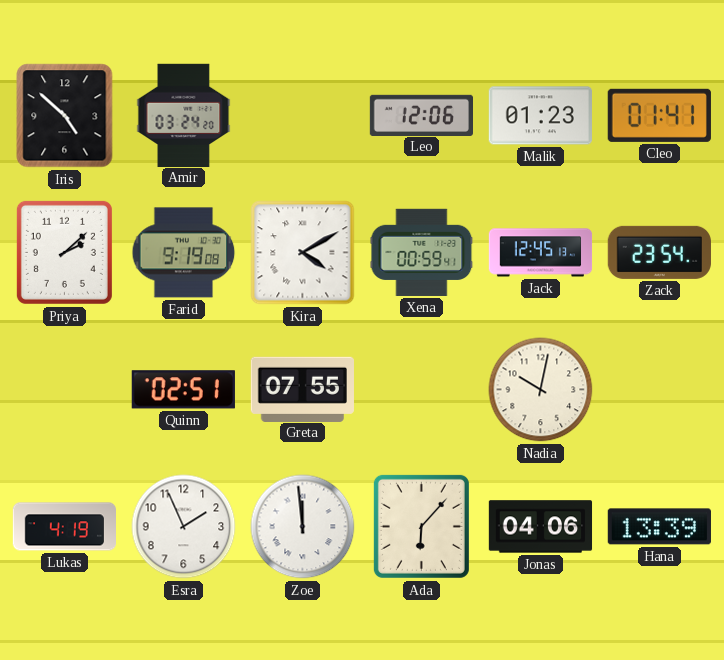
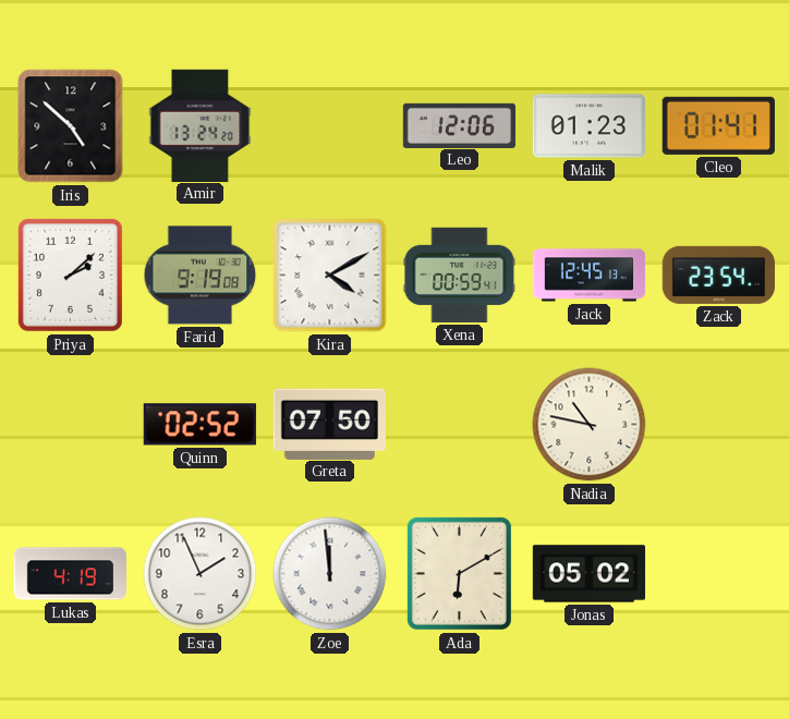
Amir: 03:24 -> 13:24
Quinn: 02:51 -> 02:52
Greta: 07:55 -> 07:50
Nadia: 10:02 -> 10:47
Ada: 6:07 -> 6:10
Jonas: 04:06 -> 05:02
Hana: 13:39 -> none
